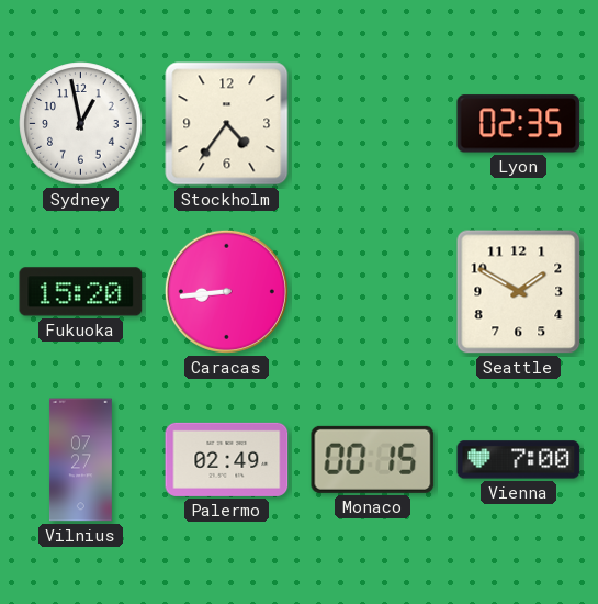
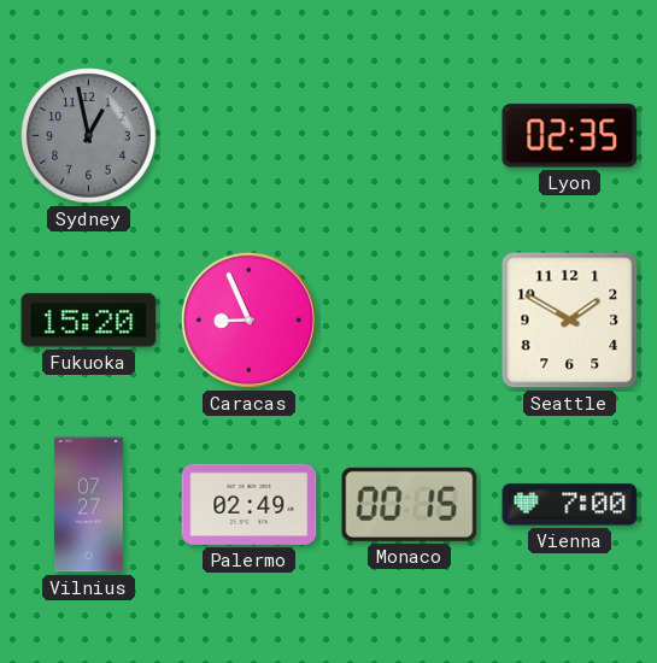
Sydney dial: white -> grey
Stockholm: 4:36 -> none
Caracas: 8:44 -> 8:56
